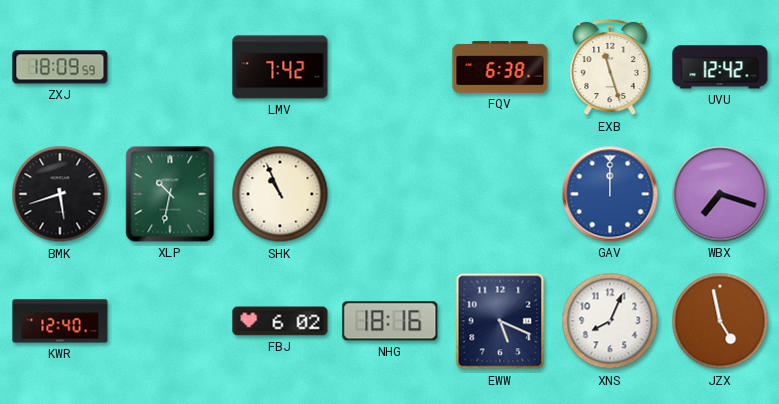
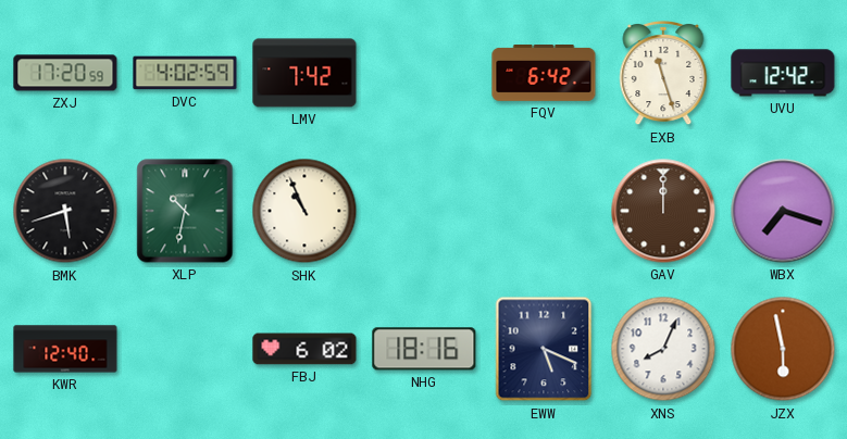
ZXJ: 18:09 -> 17:20
DVC: none -> 4:02
FQV: 6:38 -> 6:42
GAV dial: blue -> brown
JZX: 4:58 -> 5:58
